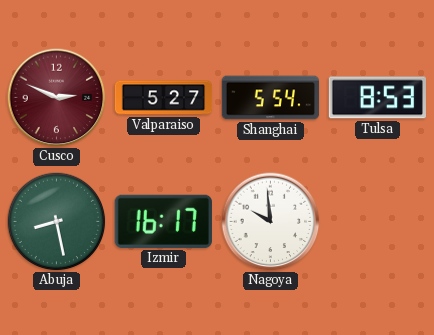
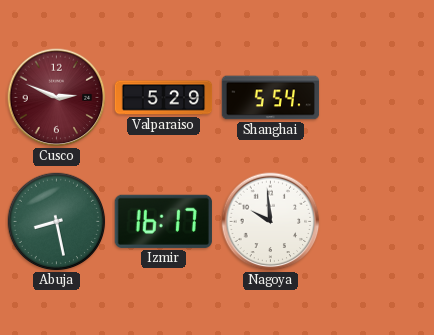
Valparaiso: 5:27 -> 5:29
Tulsa: 8:53 -> none
